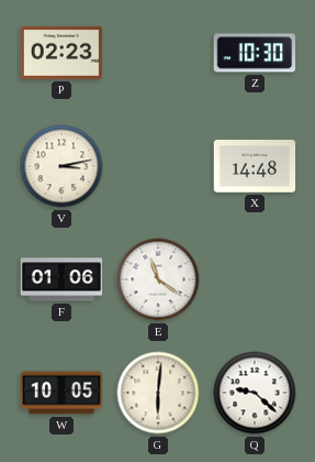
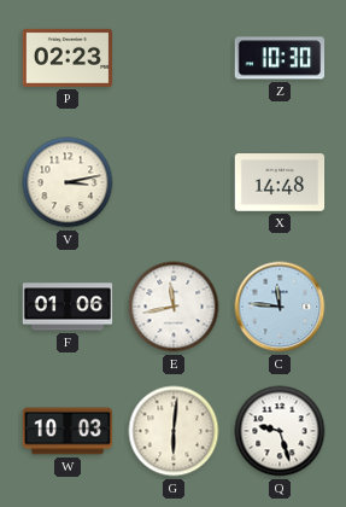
E: 11:21 -> 11:43
C: none -> 11:46
W: 10:05 -> 10:03
Q: 9:22 -> 9:27
